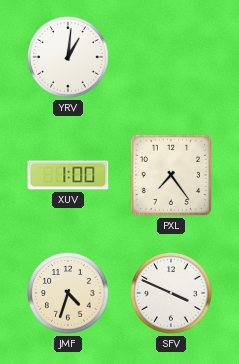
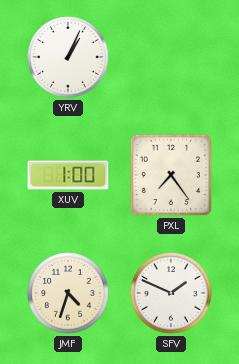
YRV: 1:01 -> 1:04
SFV: 3:49 -> 1:49
